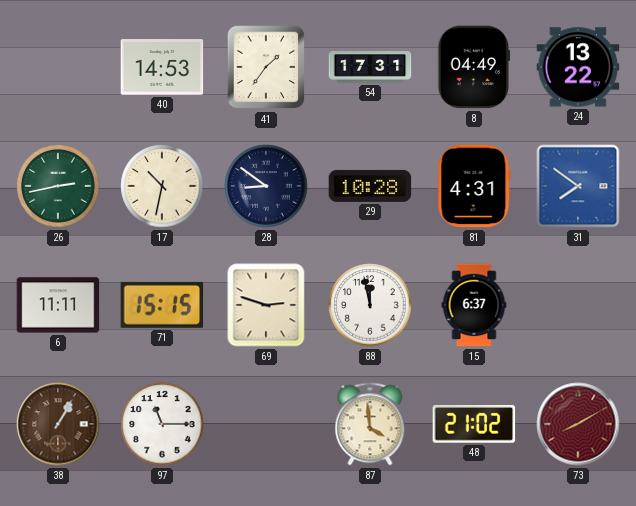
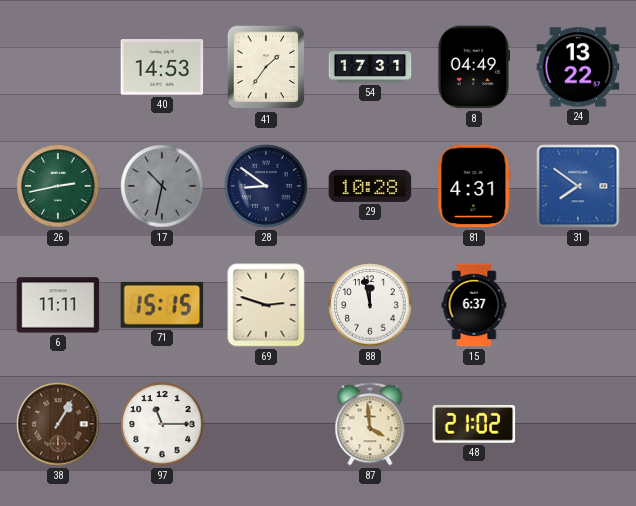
17 dial: cream -> grey
73: 8:10 -> none
